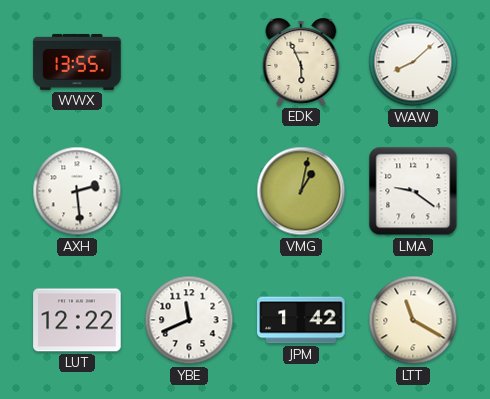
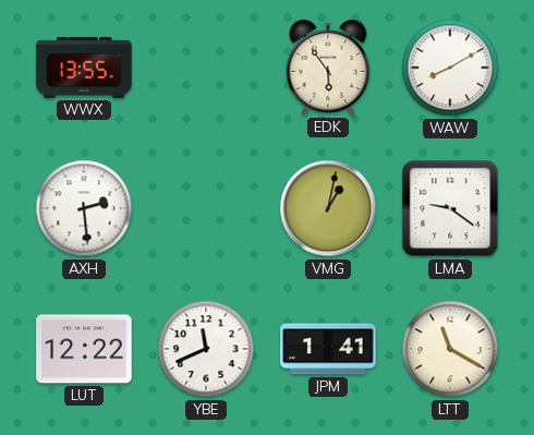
EDK: 5:56 -> 5:54
WAW: 8:08 -> 8:10
JPM: 1:42 -> 1:41
